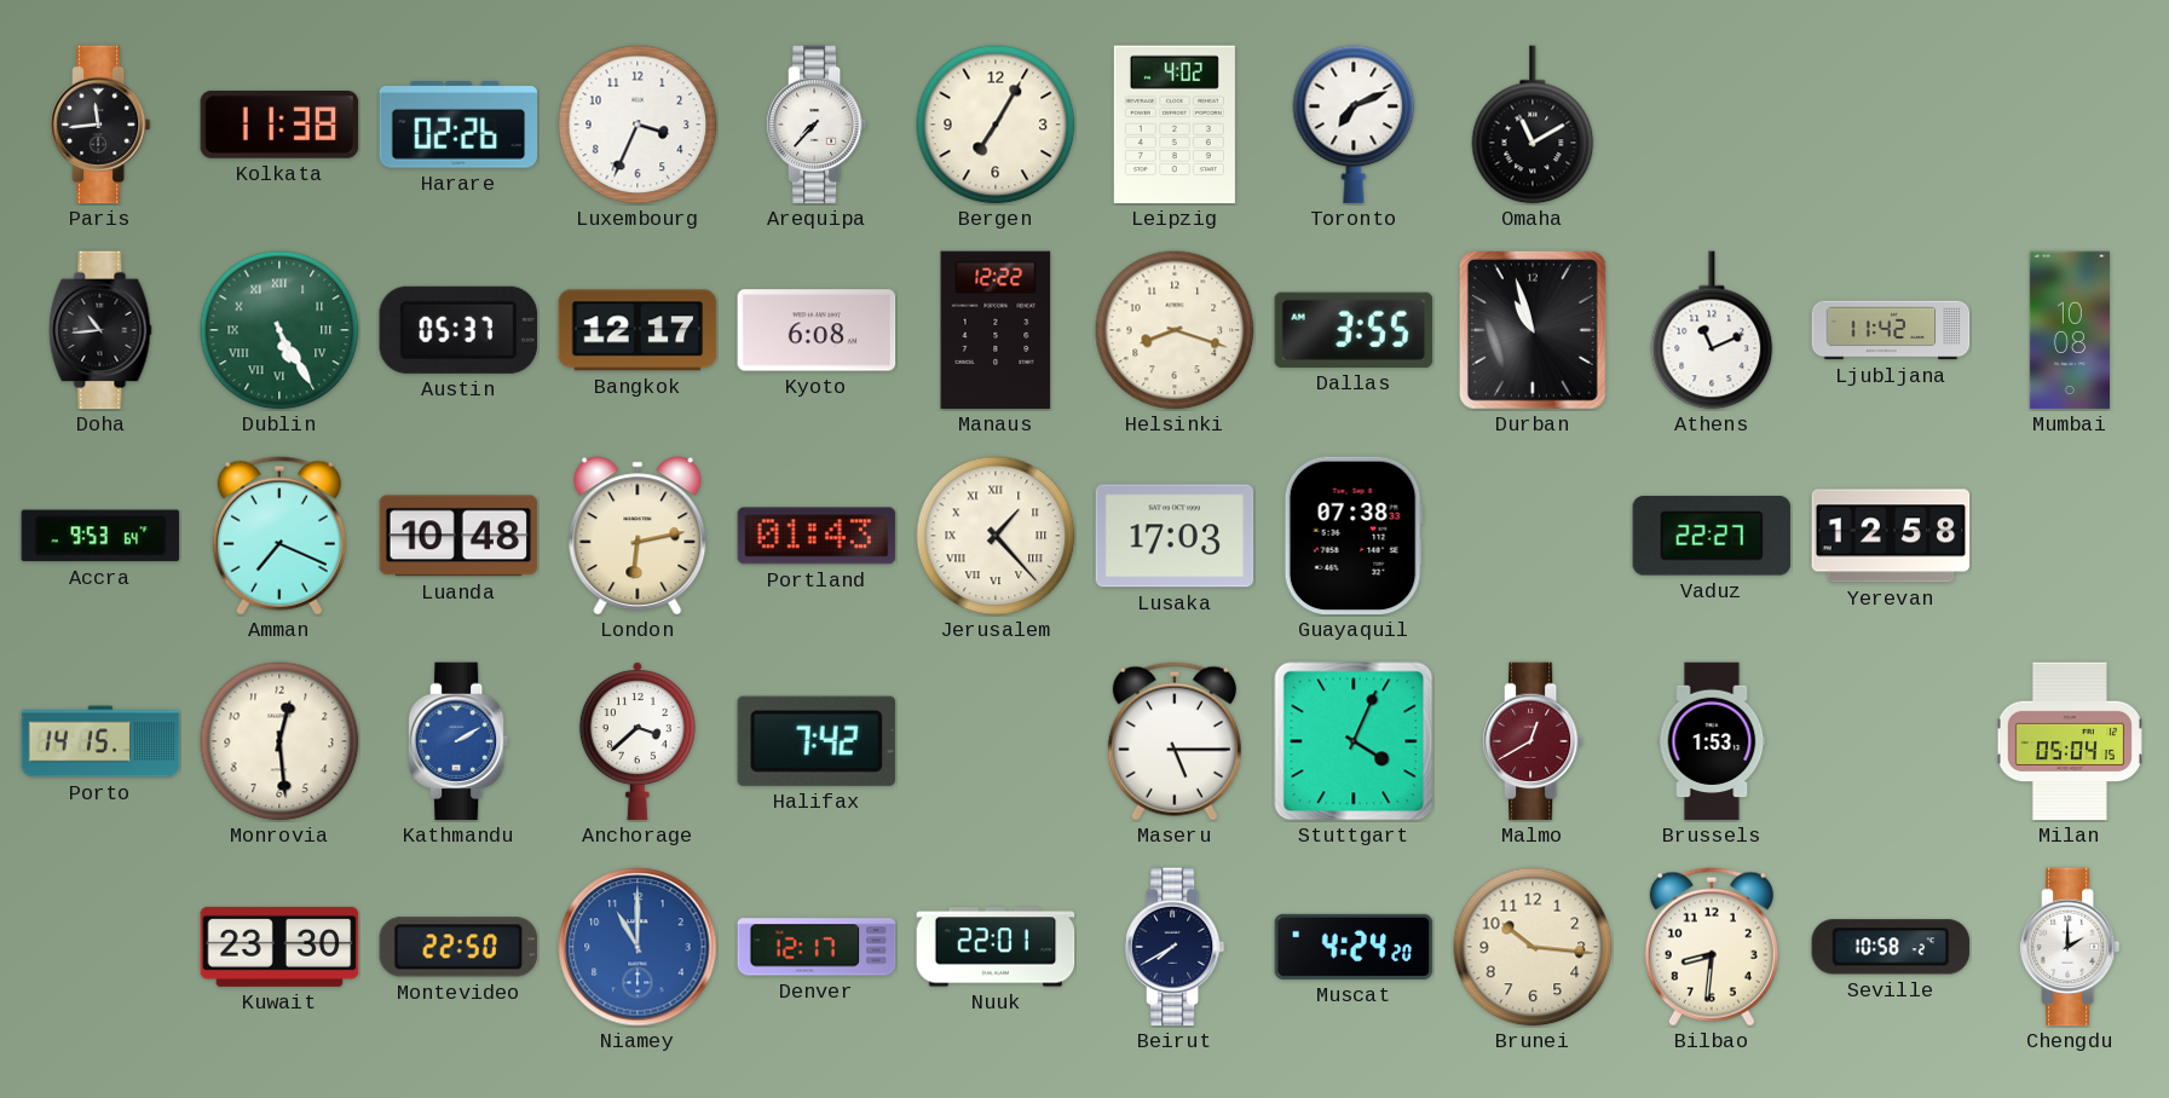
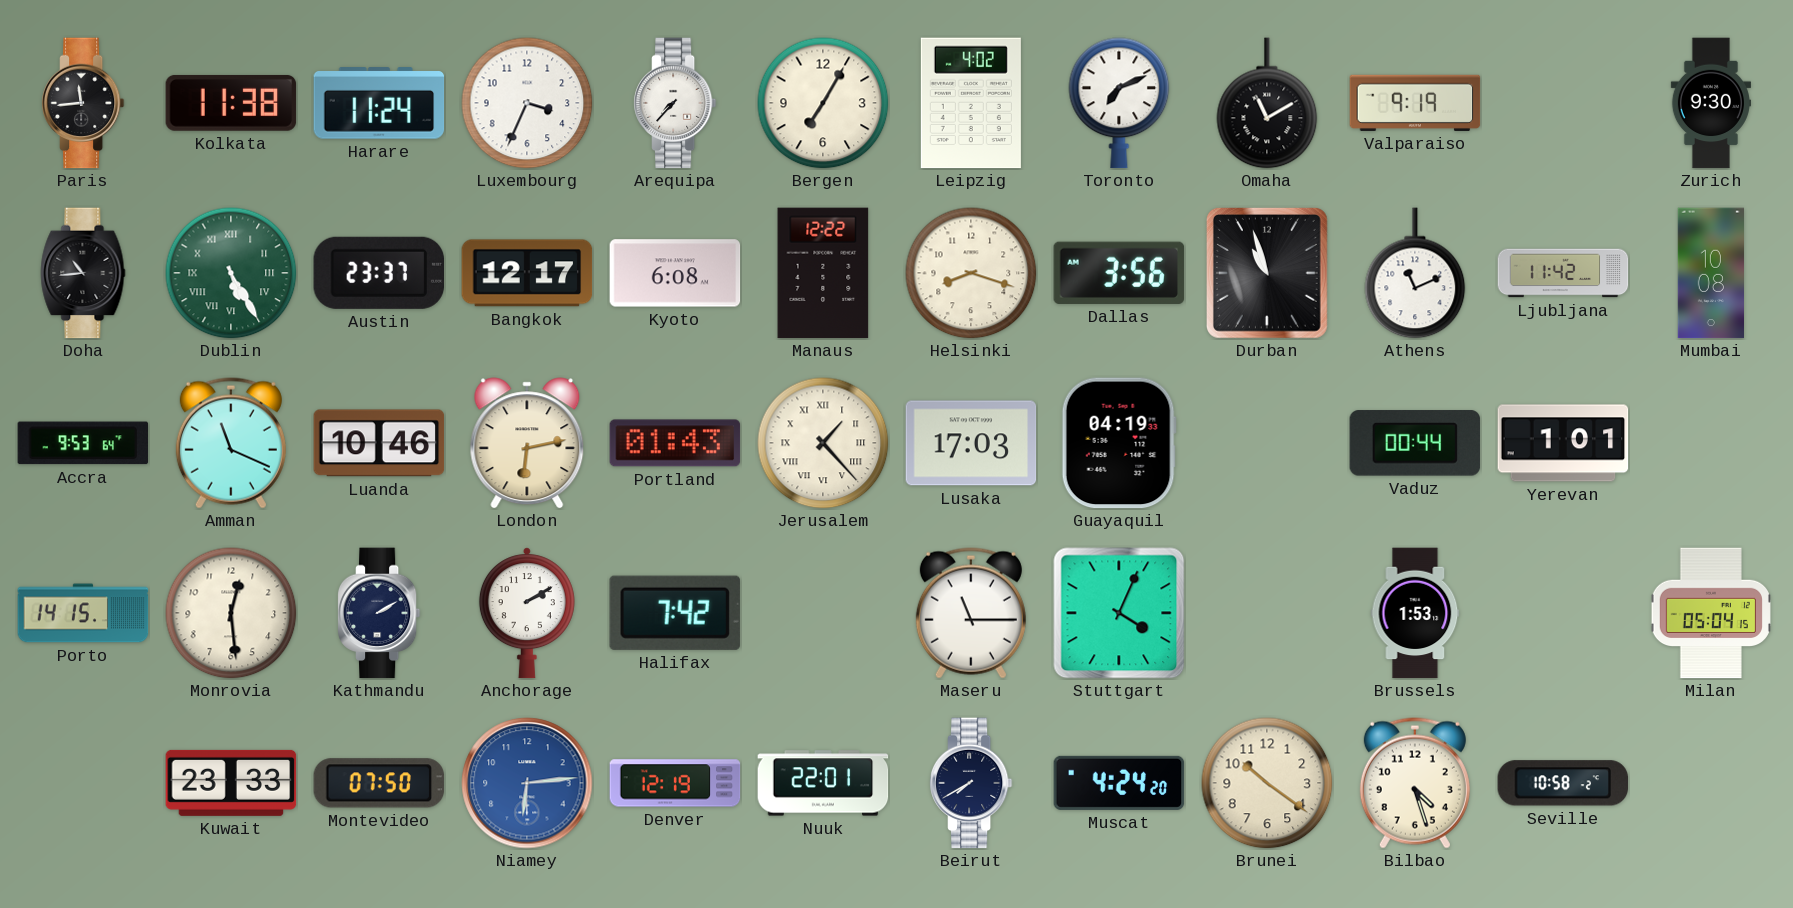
Harare: 02:26 -> 11:24
Valparaiso: none -> 9:19
Zurich: none -> 9:30
Austin: 05:37 -> 23:37
Dallas: 3:55 -> 3:56
Amman: 7:19 -> 11:19
Luanda: 10:48 -> 10:46
Guayaquil: 07:38 -> 04:19
Vaduz: 22:27 -> 00:44
Yerevan: 12:58 -> 1:01
Kathmandu dial: blue -> navy
Anchorage: 3:38 -> 2:10
Maseru: 5:15 -> 11:15
Malmo: 12:40 -> none
Kuwait: 23:30 -> 23:33
Montevideo: 22:50 -> 07:50
Niamey: 11:00 -> 6:14
Denver: 12:17 -> 12:19
Brunei: 10:16 -> 10:21
Bilbao: 8:31 -> 4:27
Chengdu: 2:00 -> none
